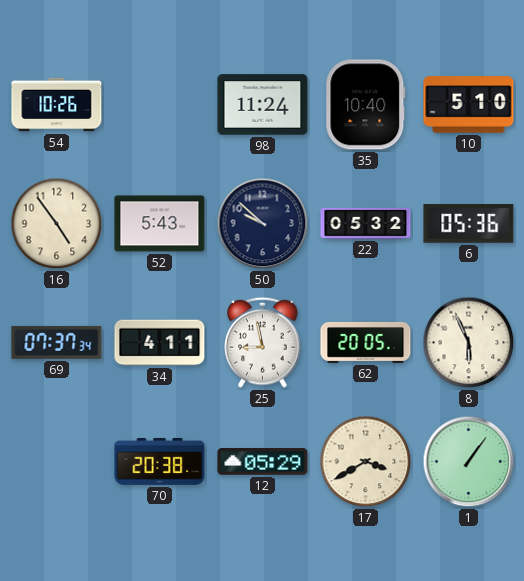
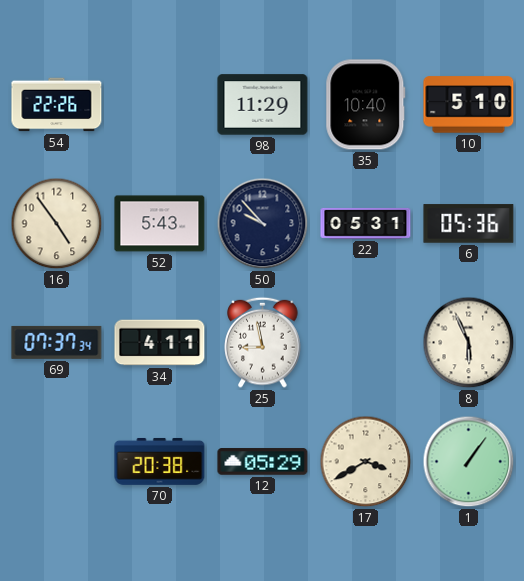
54: 10:26 -> 22:26
98: 11:24 -> 11:29
50: 9:52 -> 9:53
22: 05:32 -> 05:31
62: 20:05 -> none
